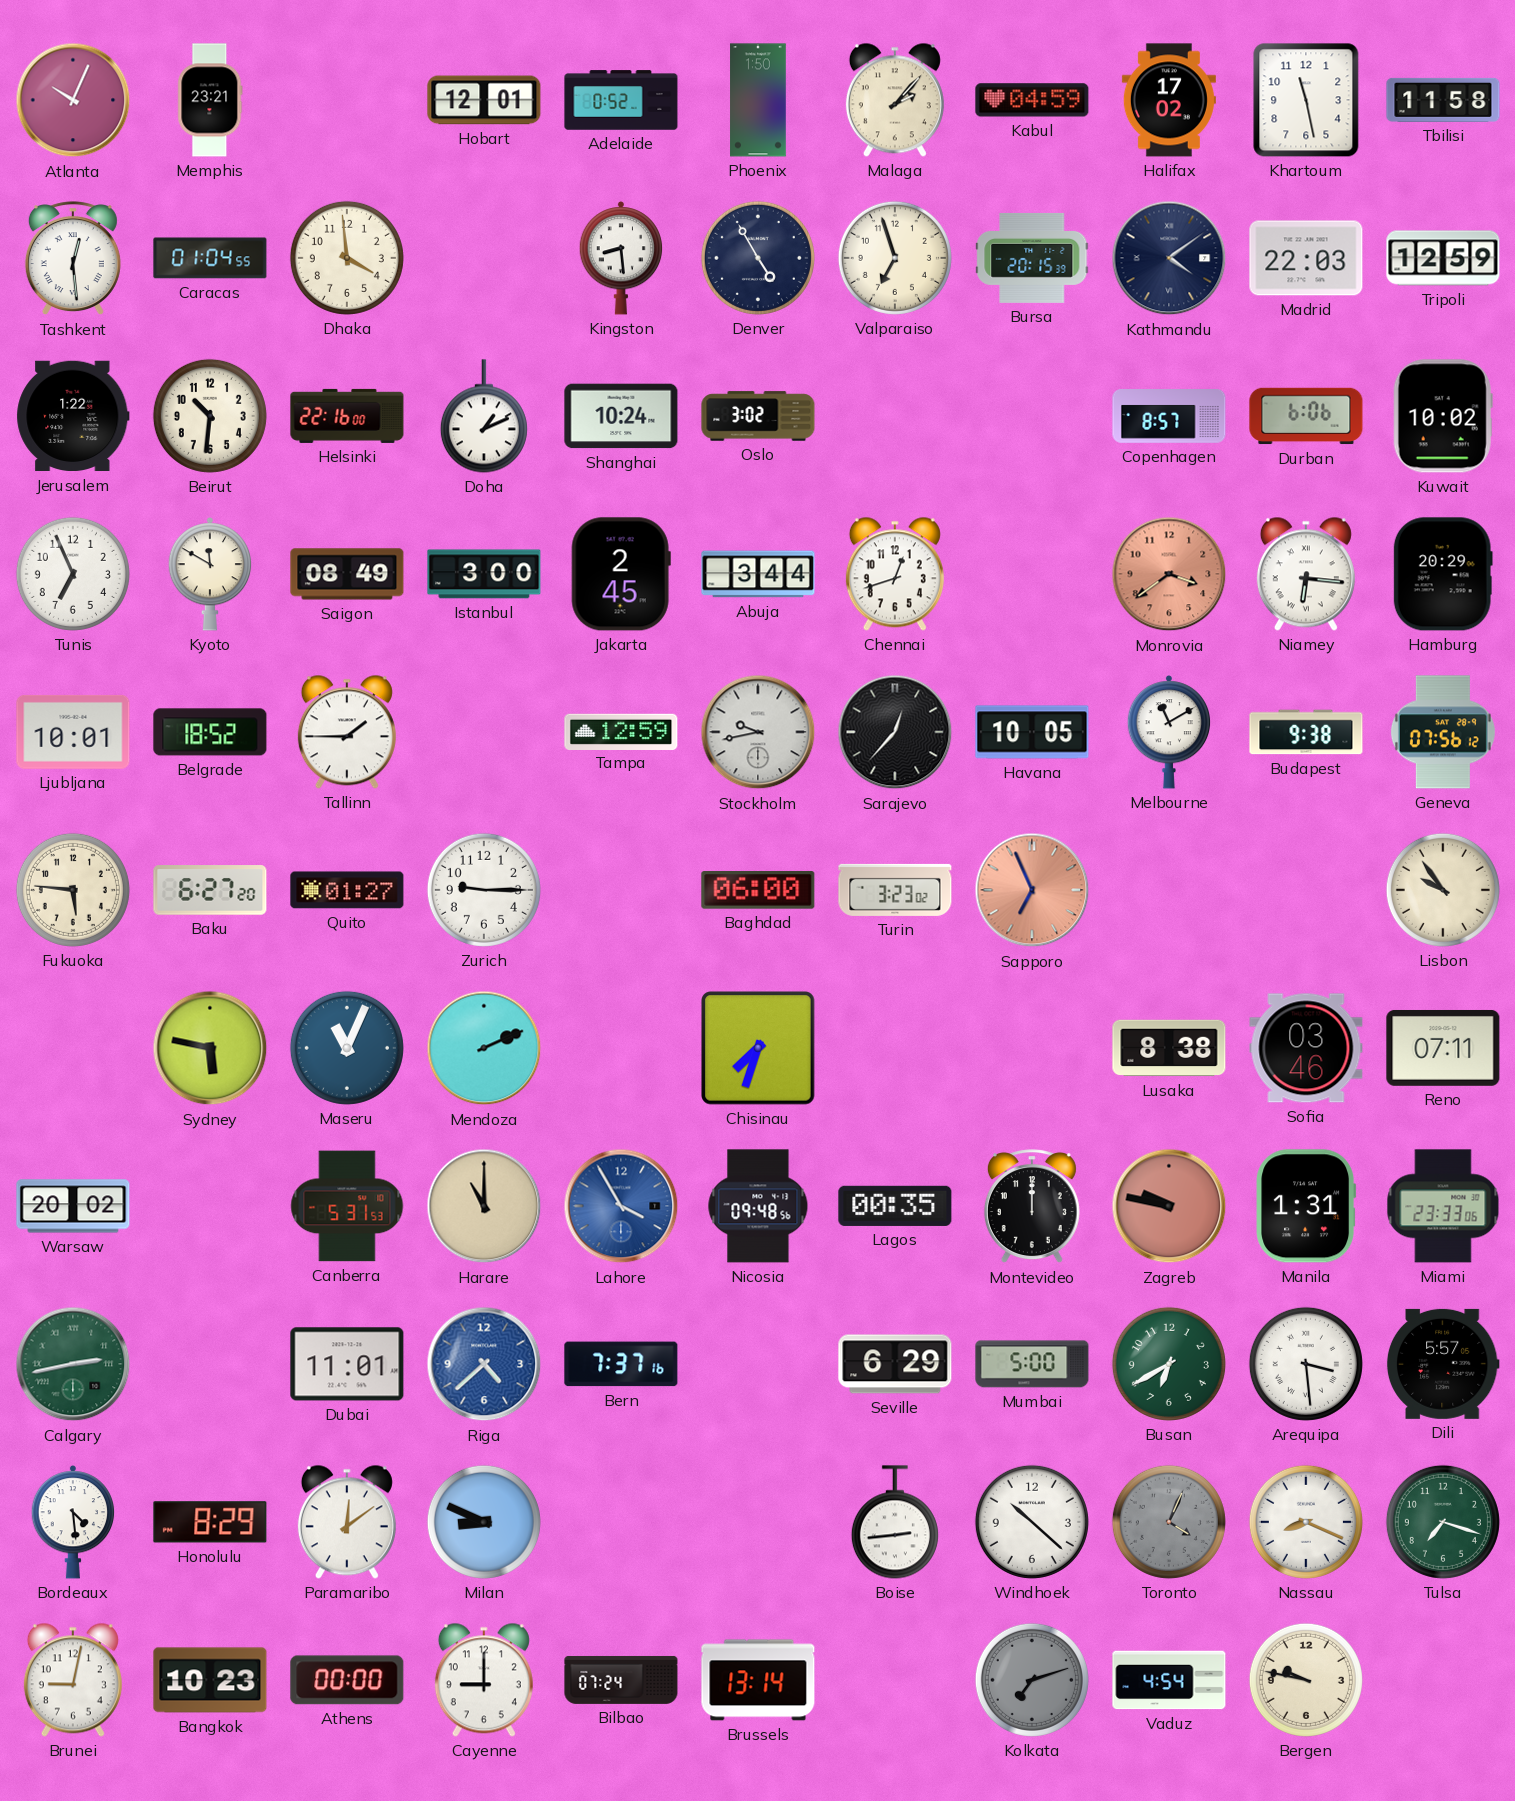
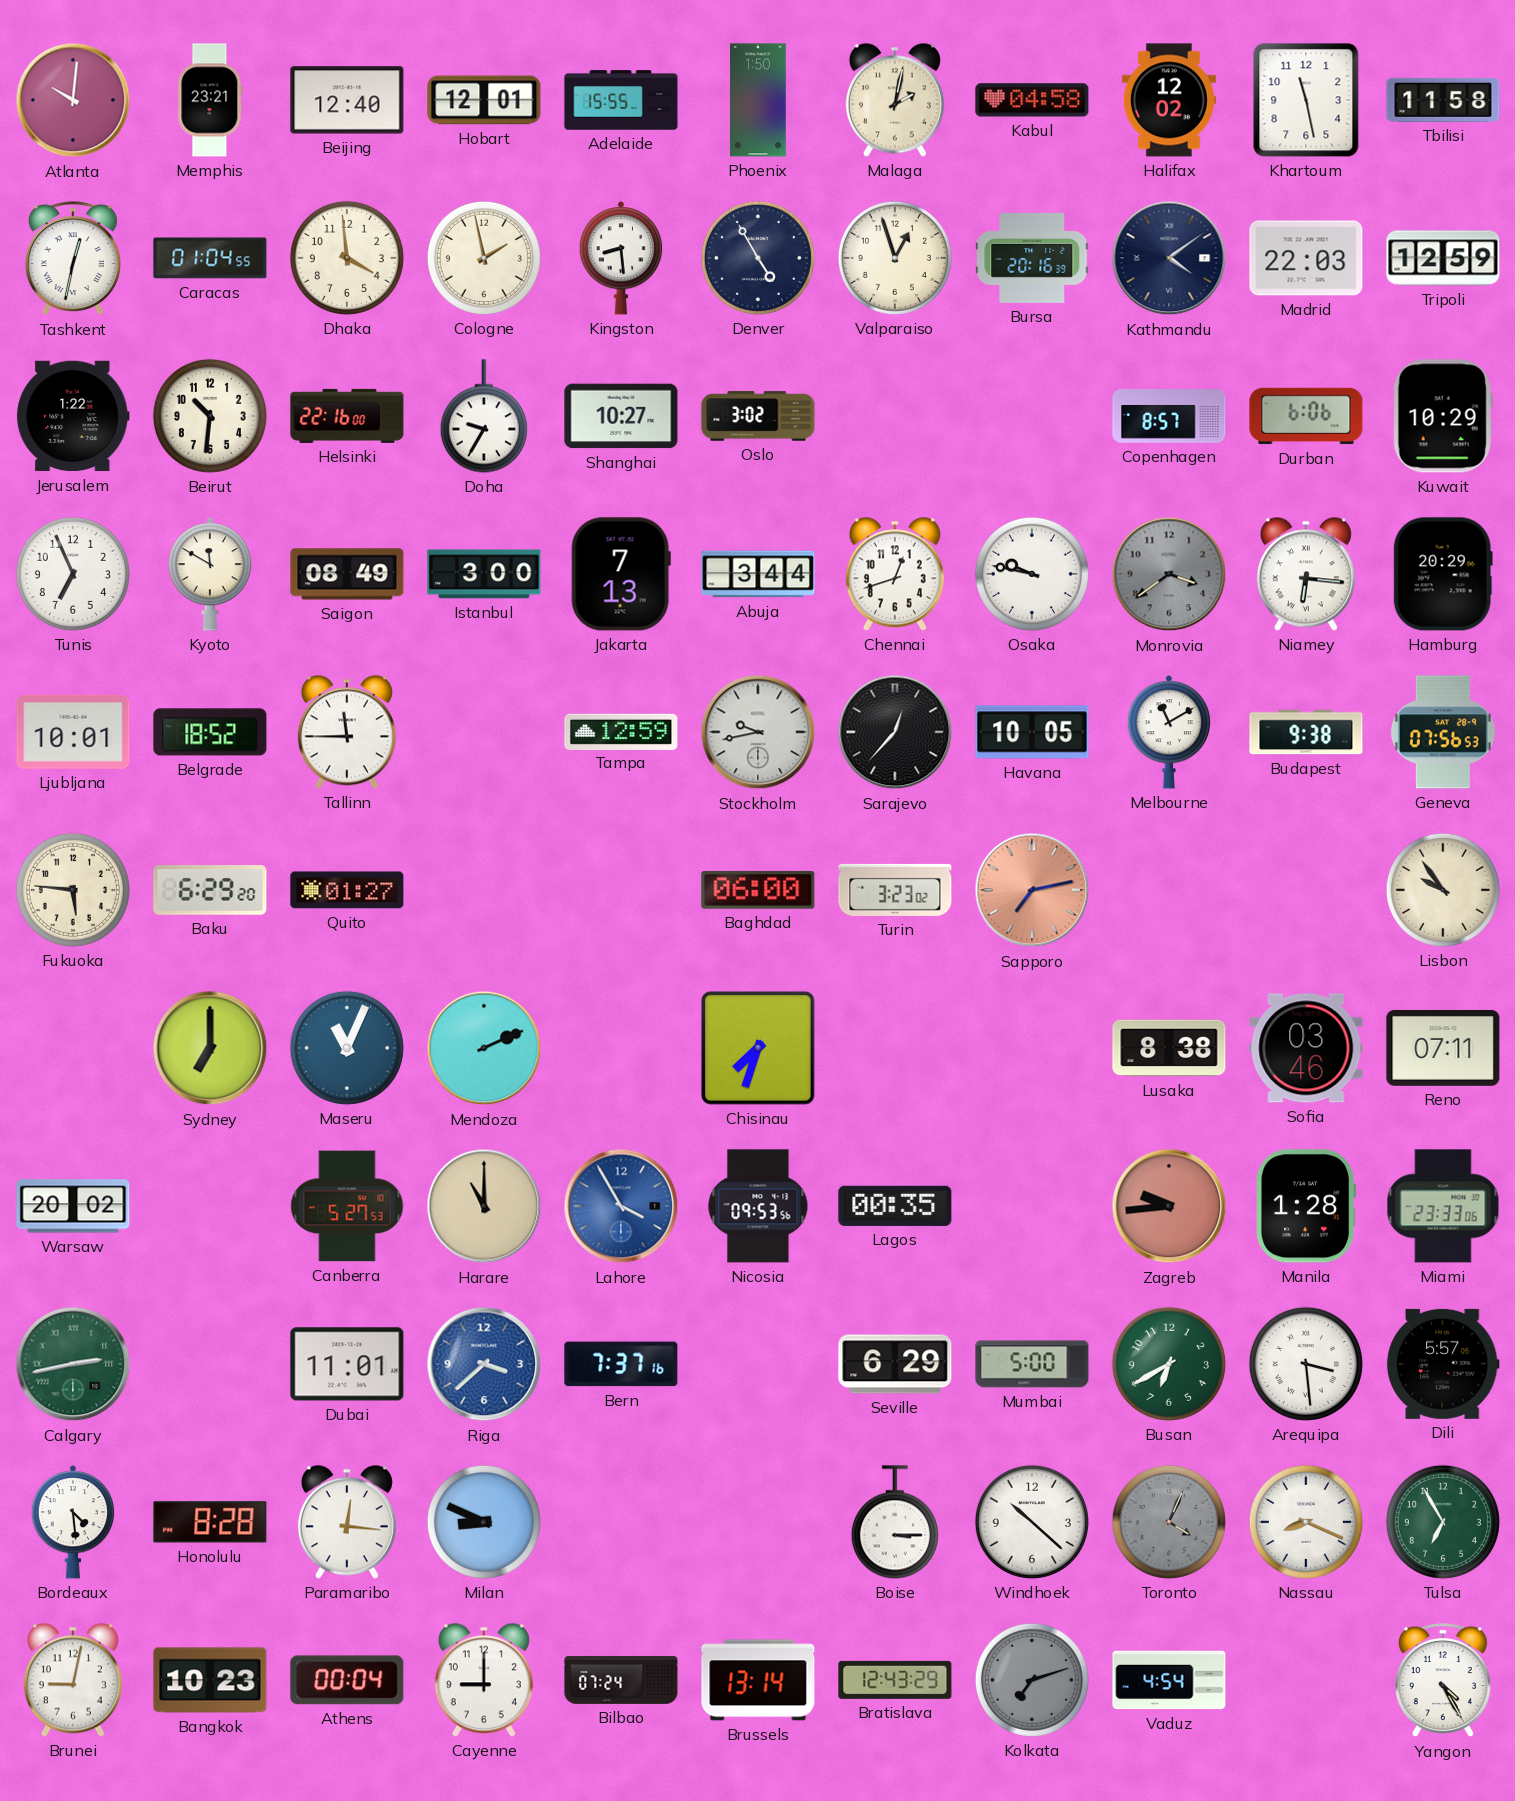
Atlanta: 10:04 -> 10:01
Beijing: none -> 12:40
Adelaide: 0:52 -> 15:55
Malaga: 2:07 -> 2:02
Kabul: 04:59 -> 04:58
Halifax: 17:02 -> 12:02
Tashkent: 12:29 -> 12:32
Cologne: none -> 1:58
Valparaiso: 6:57 -> 12:57
Bursa: 20:15 -> 20:16
Doha: 1:11 -> 9:35
Shanghai: 10:24 -> 10:27
Kuwait: 10:02 -> 10:29
Jakarta: 2:45 -> 7:13
Osaka: none -> 9:47
Monrovia dial: salmon -> grey
Tallinn: 1:45 -> 11:45
Geneva: 07:56:12 -> 07:56:53
Baku: 6:27 -> 6:29
Zurich: 9:15 -> none
Sapporo: 6:56 -> 7:13
Sydney: 5:47 -> 7:00
Canberra: 5:31 -> 5:27
Nicosia: 09:48 -> 09:53
Montevideo: 12:00 -> none
Zagreb: 9:47 -> 9:44
Manila: 1:31 -> 1:28
Riga: 4:38 -> 3:38
Honolulu: 8:29 -> 8:28
Paramaribo: 12:09 -> 12:16
Boise: 2:44 -> 3:15
Tulsa: 7:18 -> 6:55
Athens: 00:00 -> 00:04
Bratislava: none -> 12:43
Bergen: 9:47 -> none
Yangon: none -> 4:25
